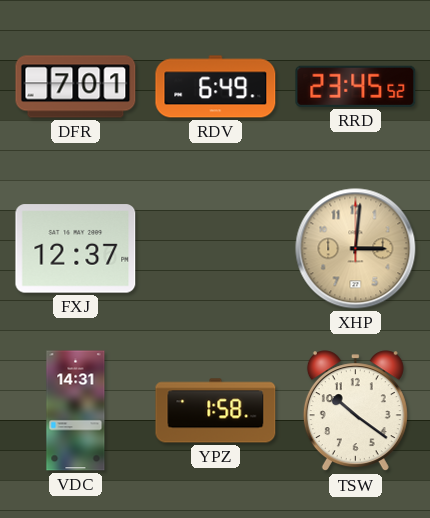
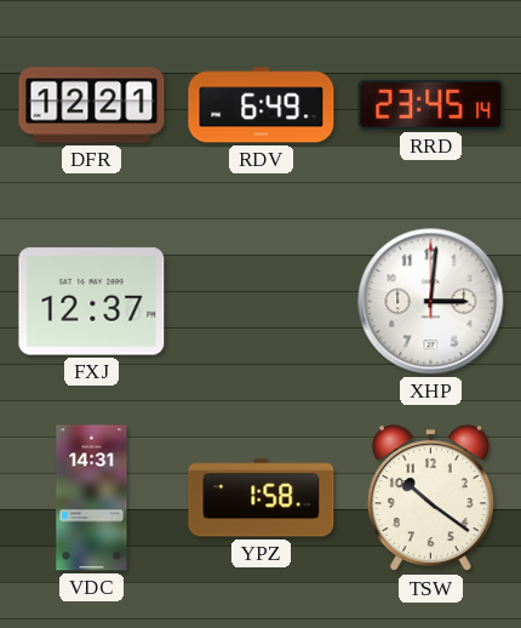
DFR: 7:01 -> 12:21
RRD: 23:45:52 -> 23:45:14
XHP dial: champagne -> white
